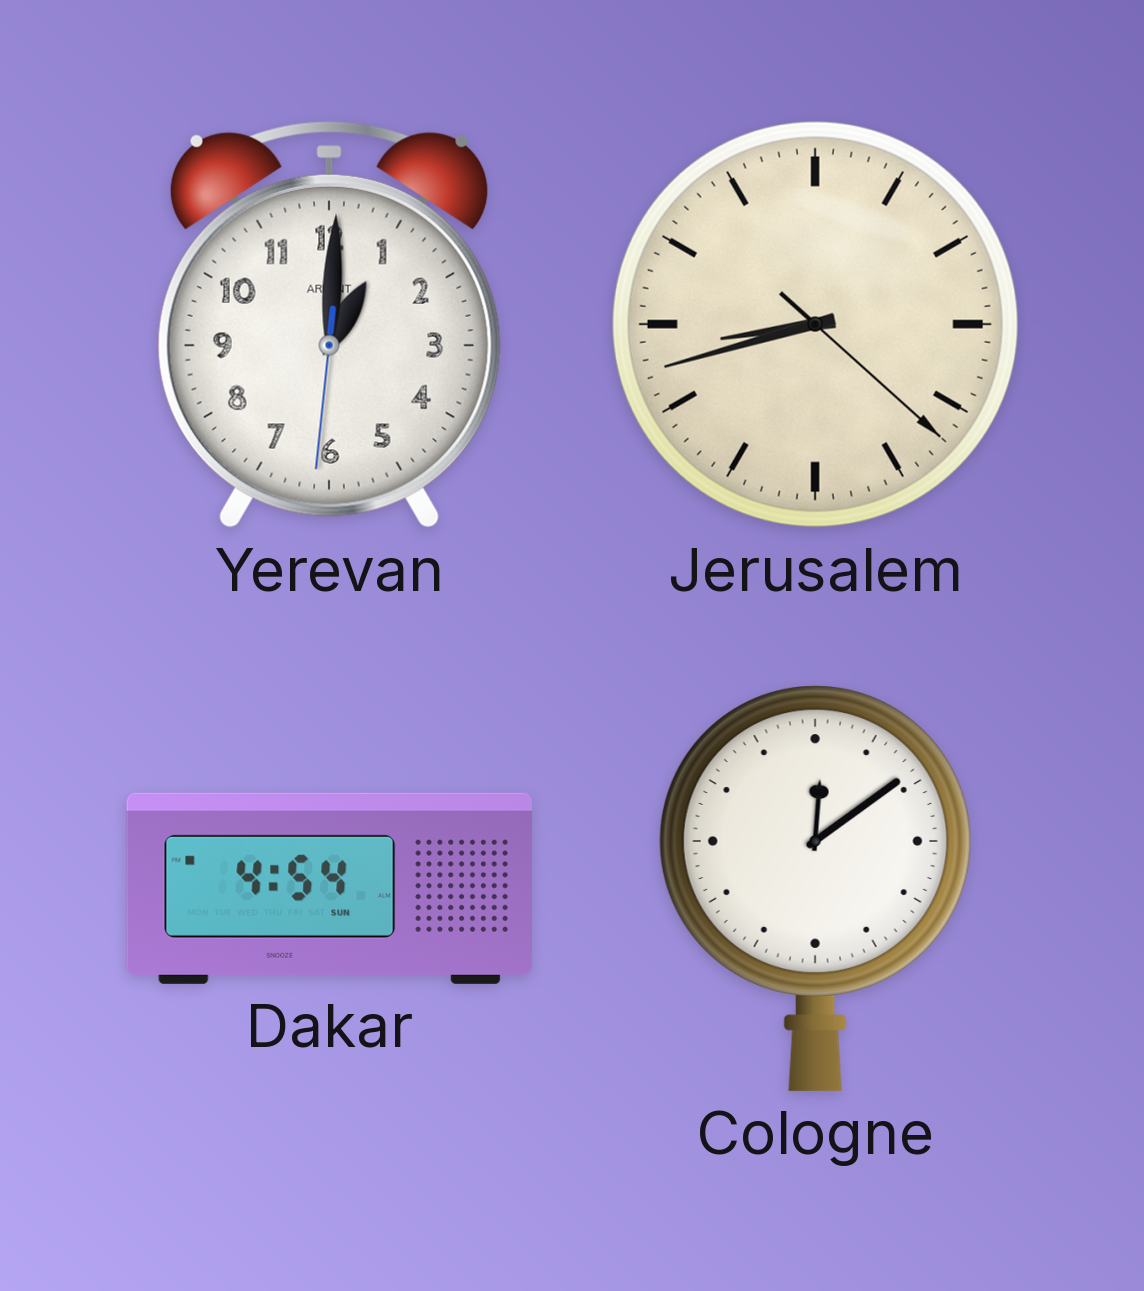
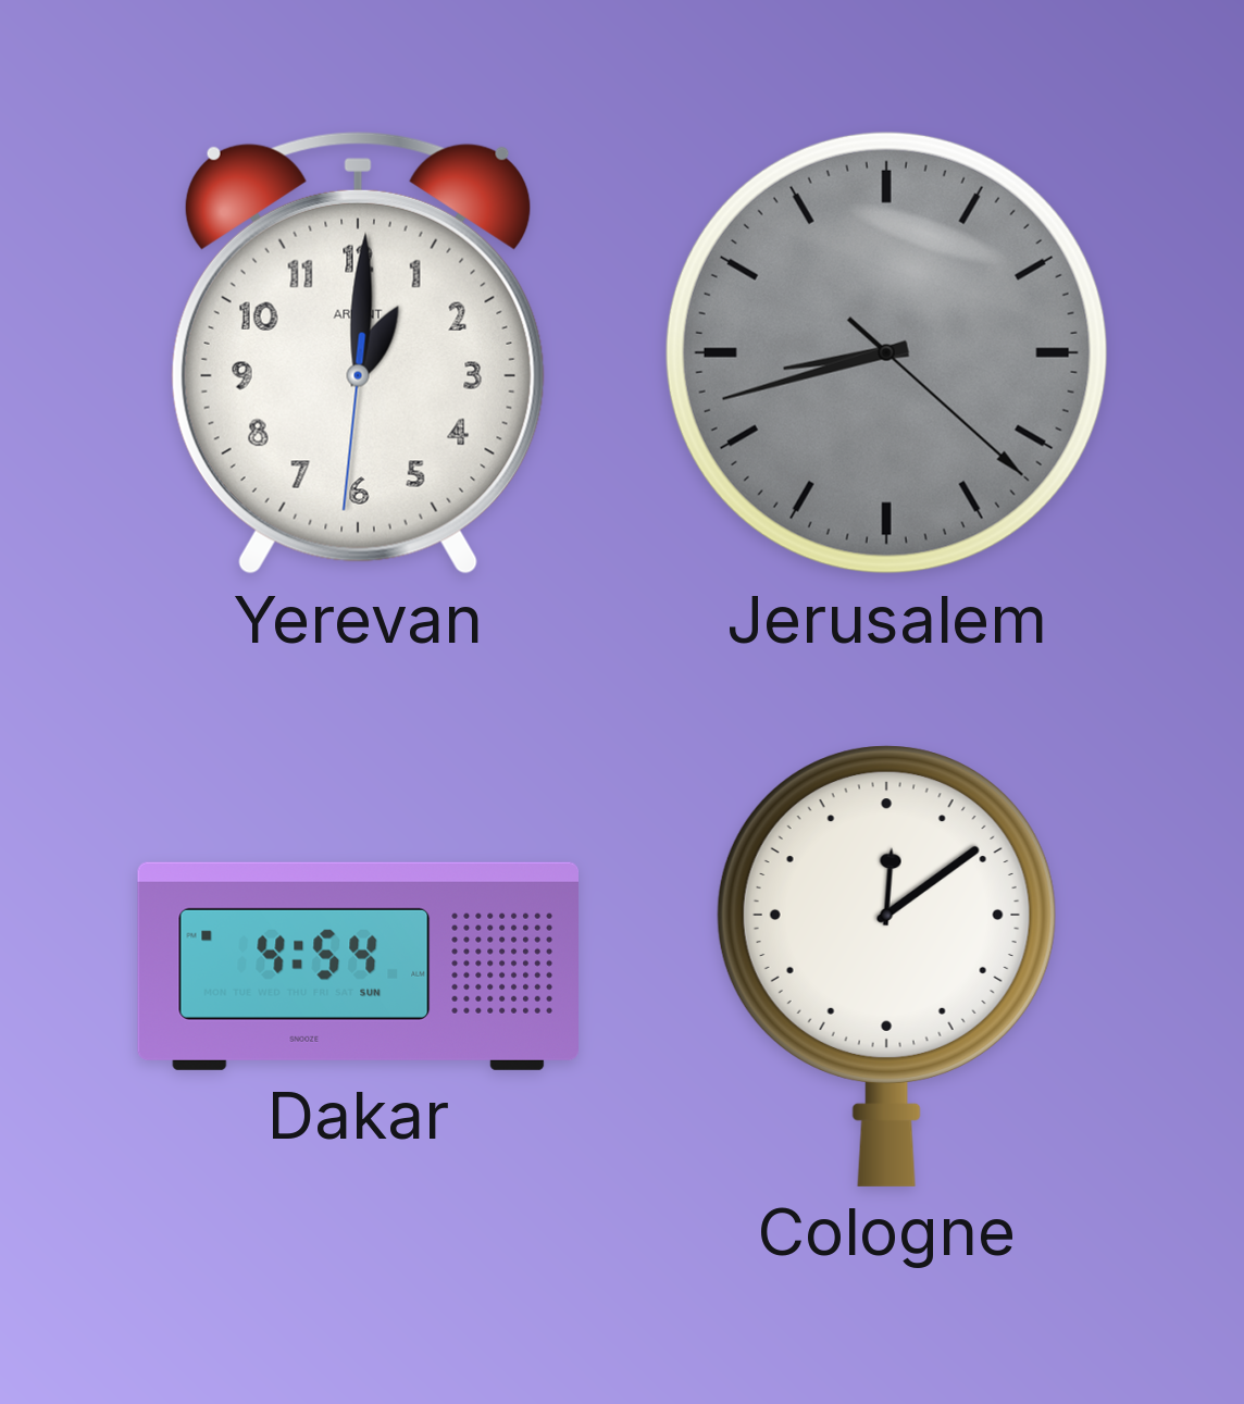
Jerusalem dial: cream -> grey
